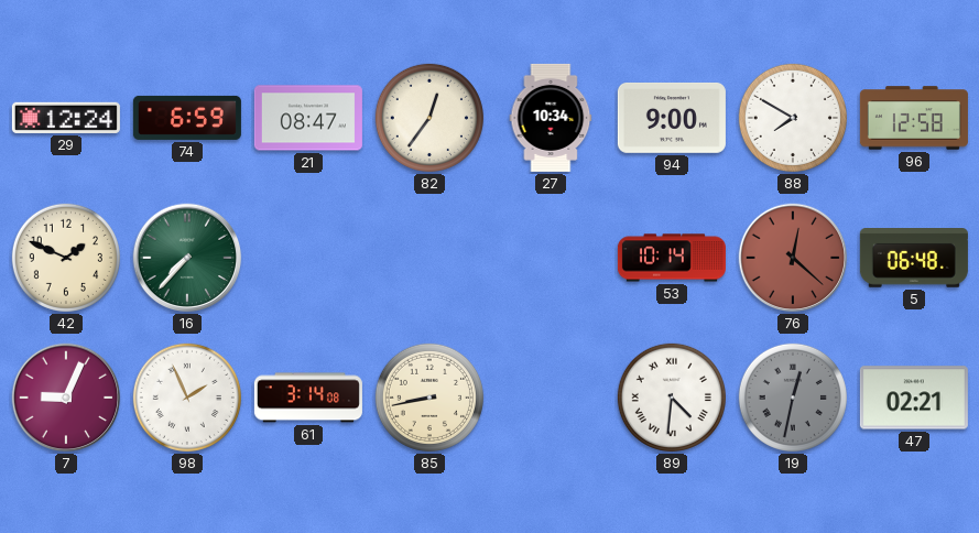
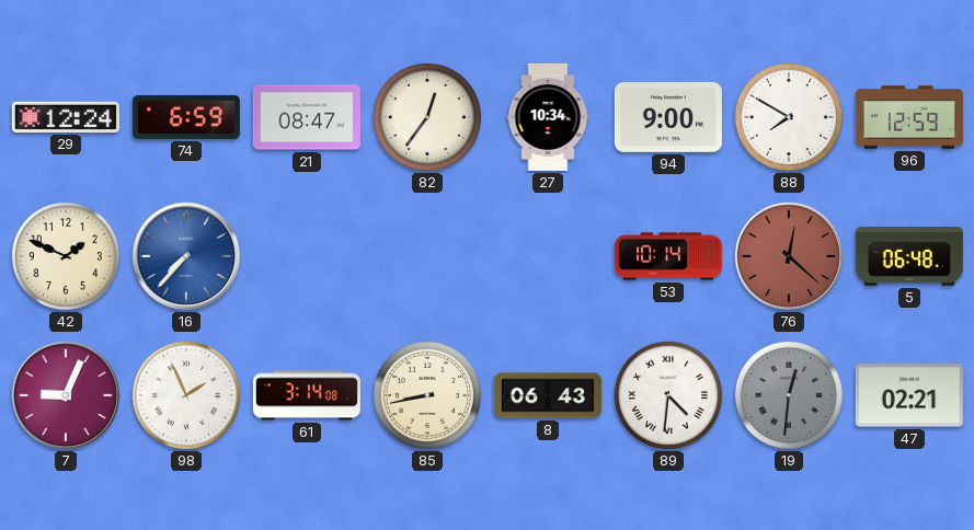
96: 12:58 -> 12:59
16 dial: green -> blue
8: none -> 06:43
19: 12:32 -> 12:31
